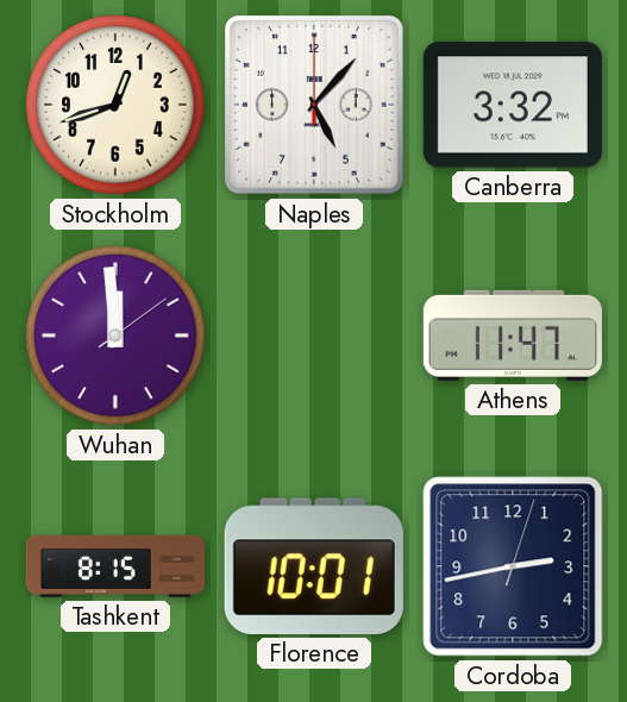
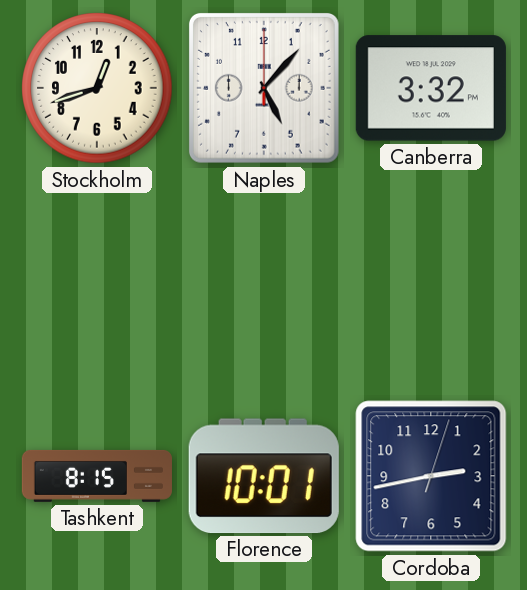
Wuhan: 11:59 -> none
Athens: 11:47 -> none
